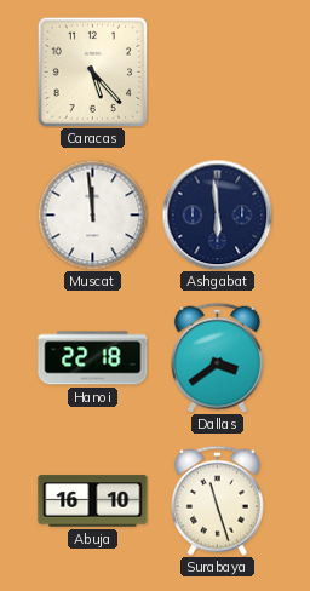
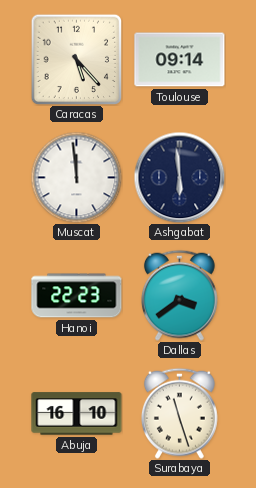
Toulouse: none -> 09:14
Hanoi: 22:18 -> 22:23
